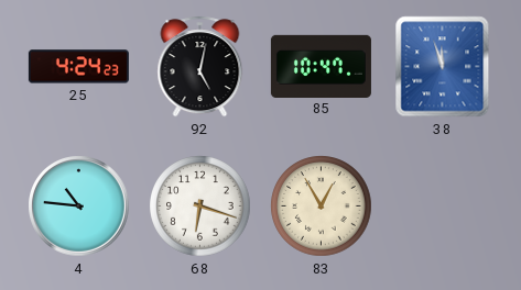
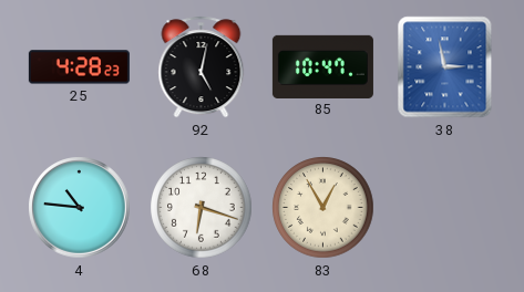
25: 4:24 -> 4:28
38: 11:57 -> 2:58
